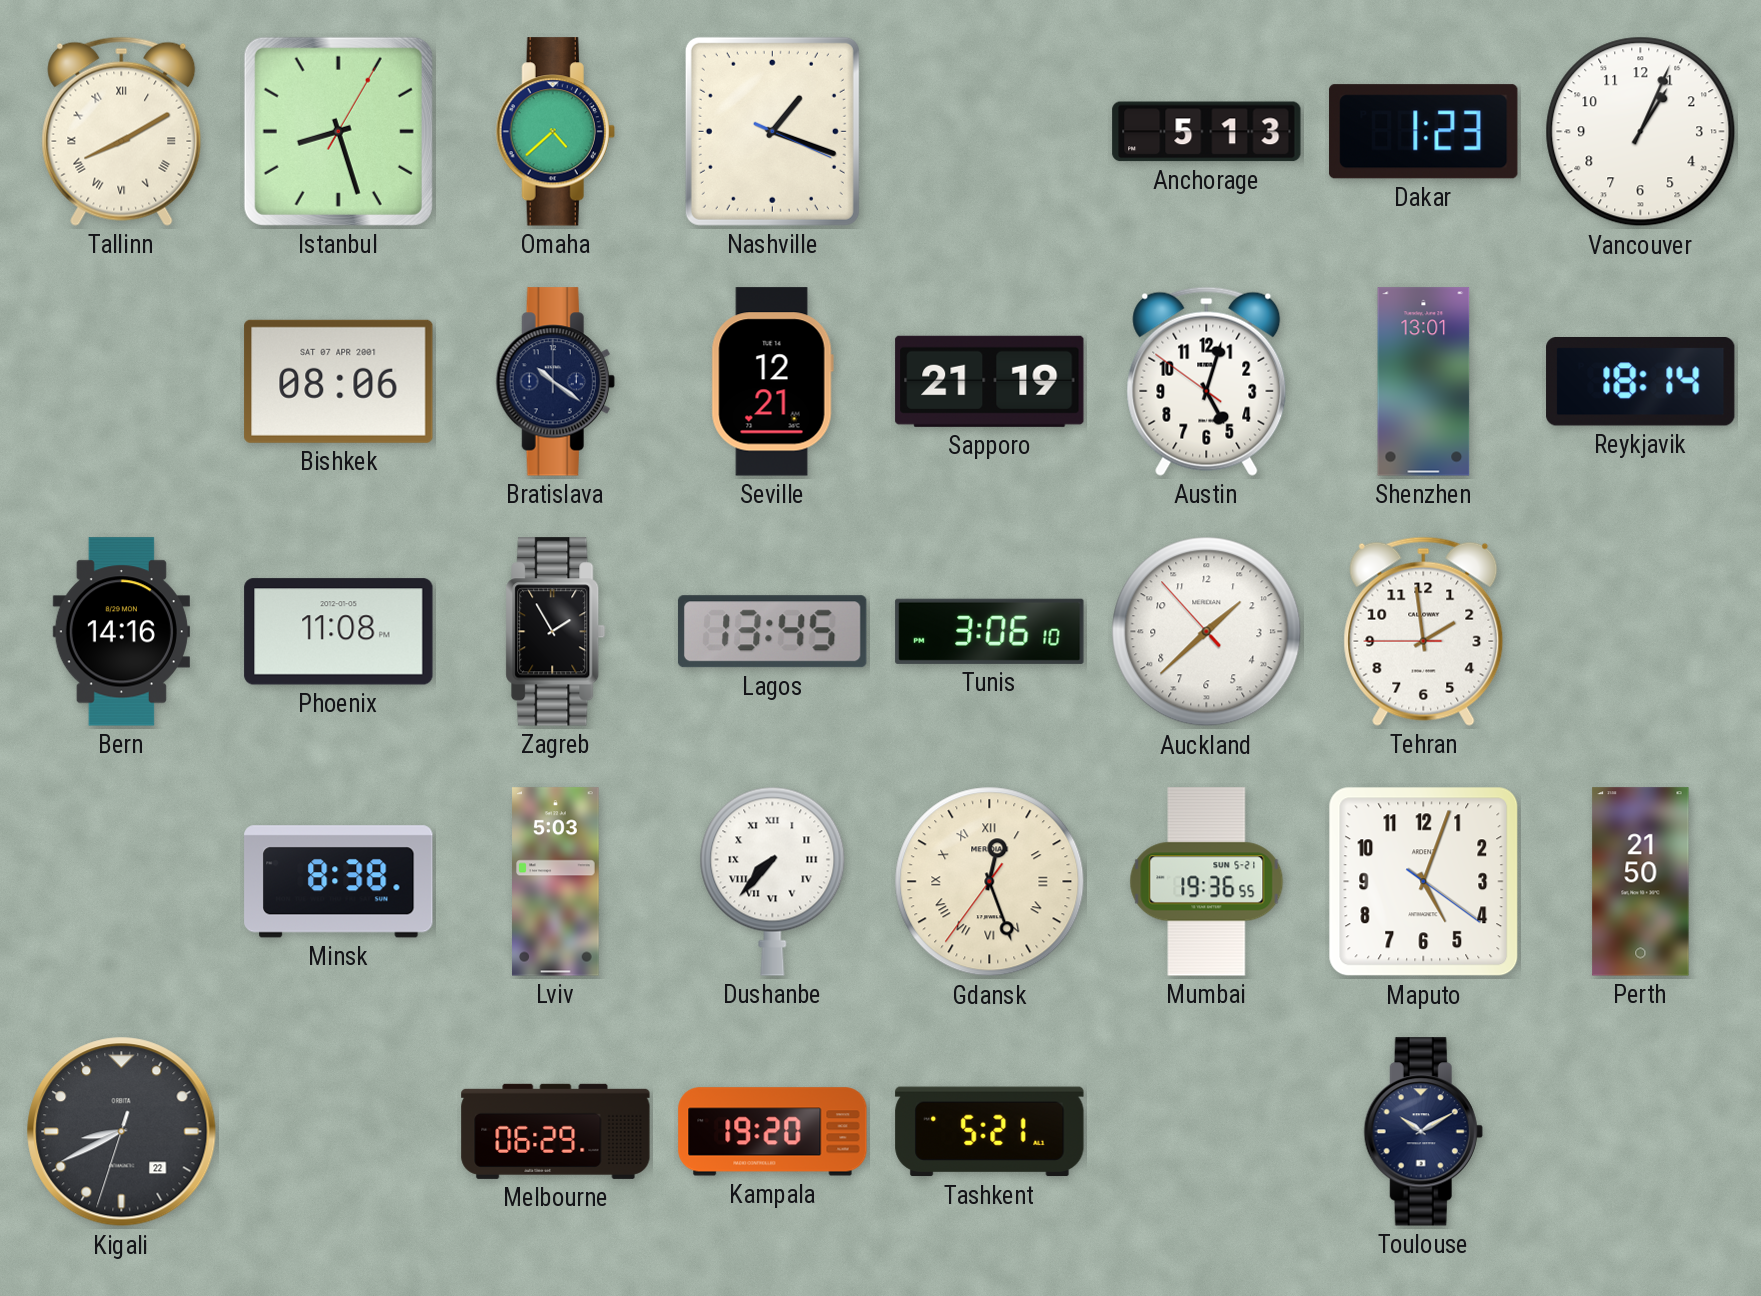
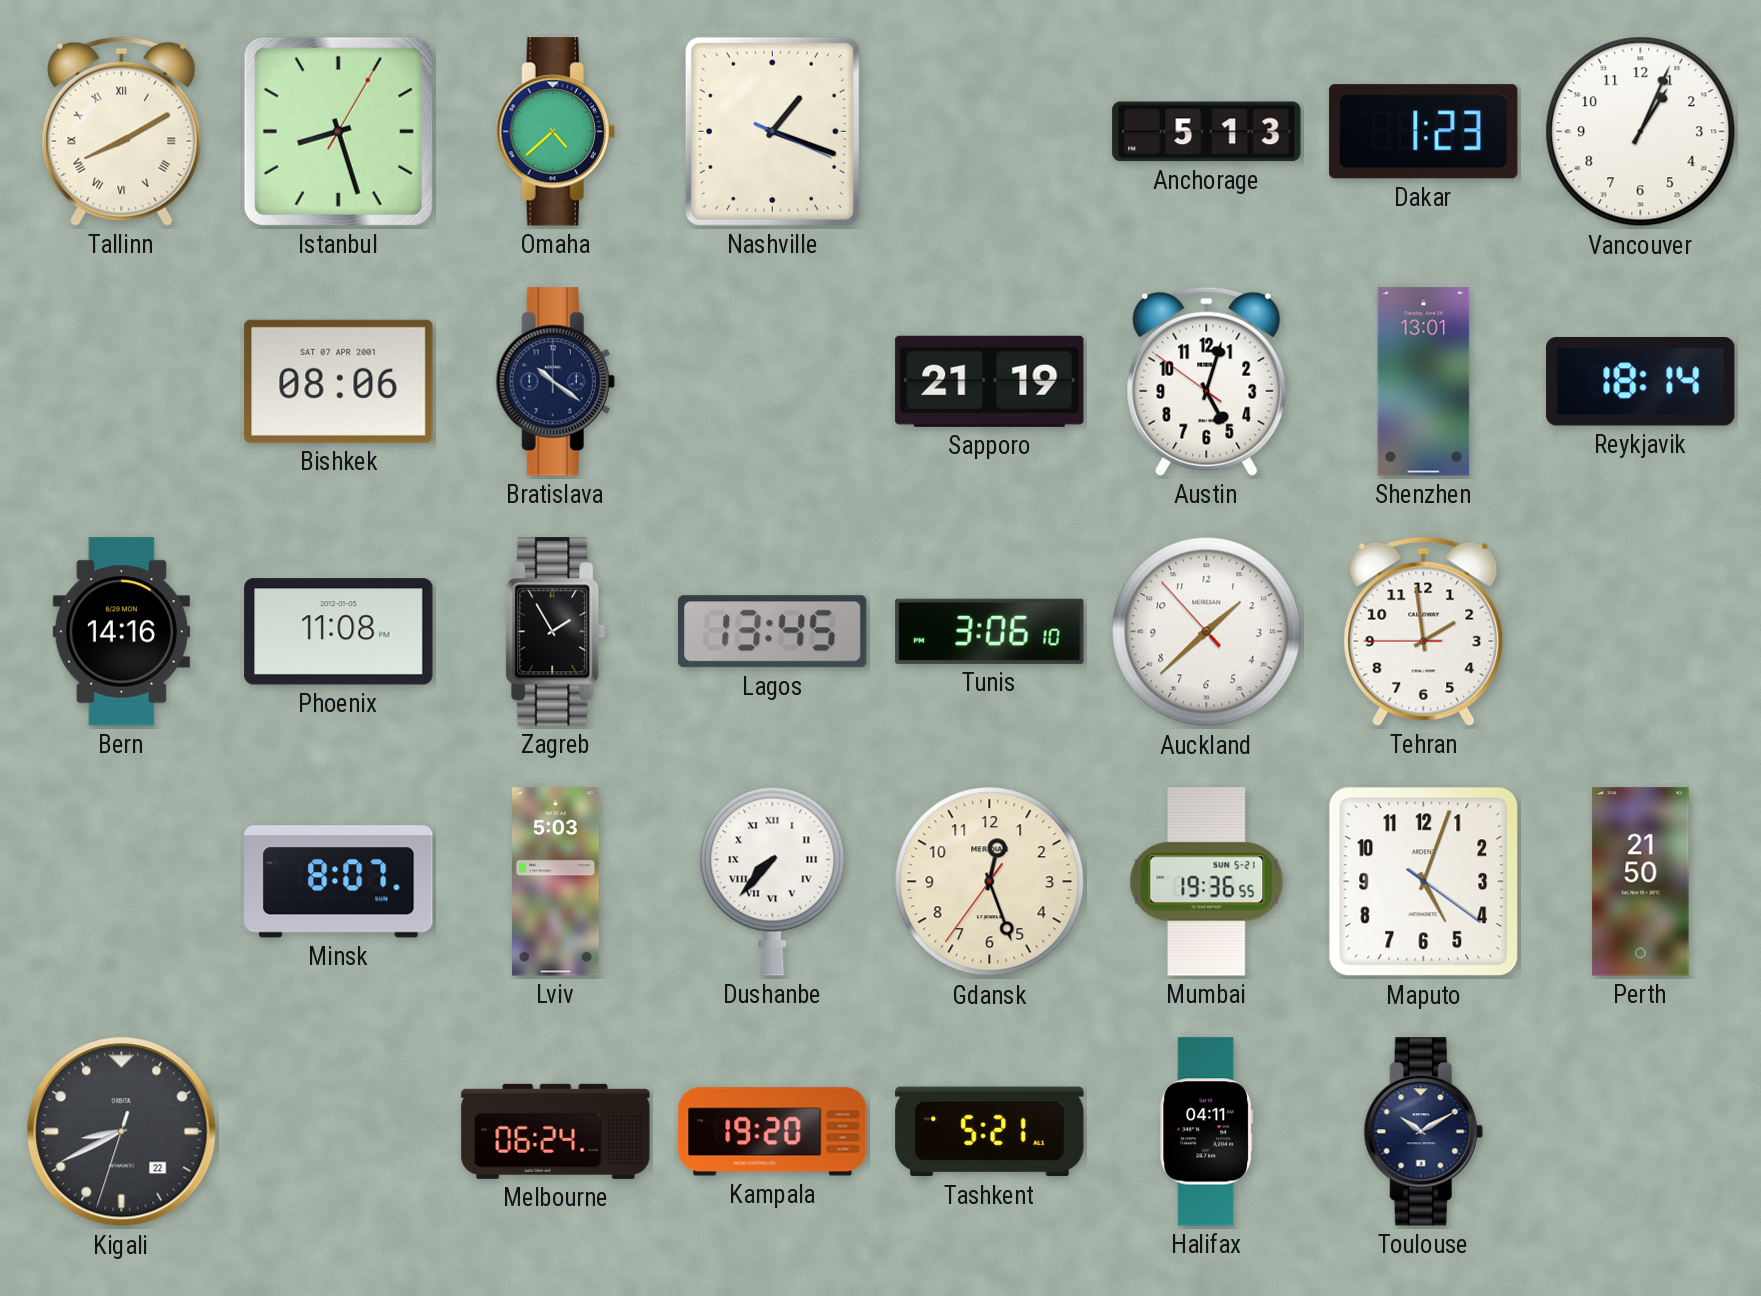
Seville: 12:21 -> none
Minsk: 8:38 -> 8:07
Gdansk numerals: Roman -> Arabic
Melbourne: 06:29 -> 06:24
Halifax: none -> 04:11
